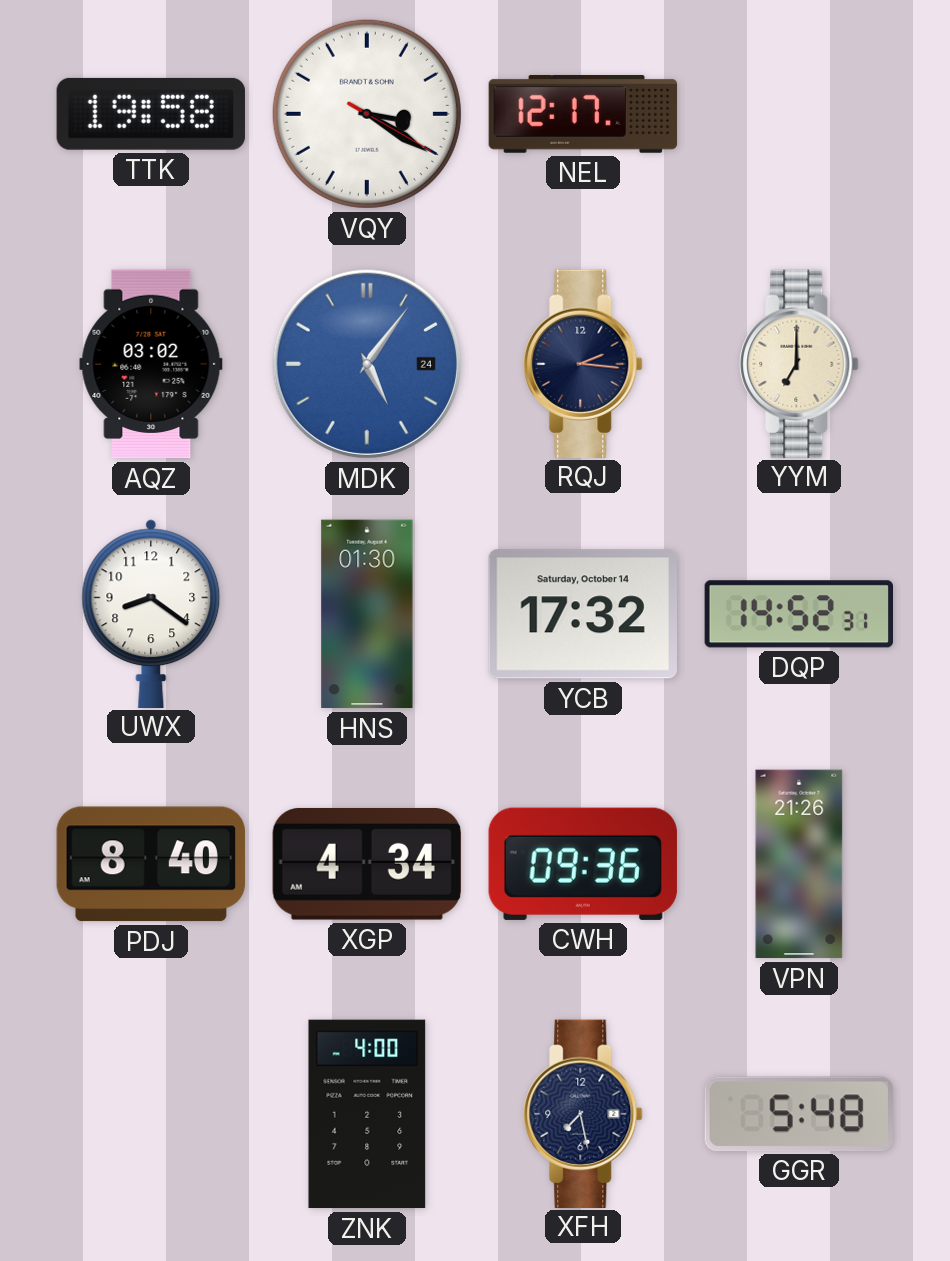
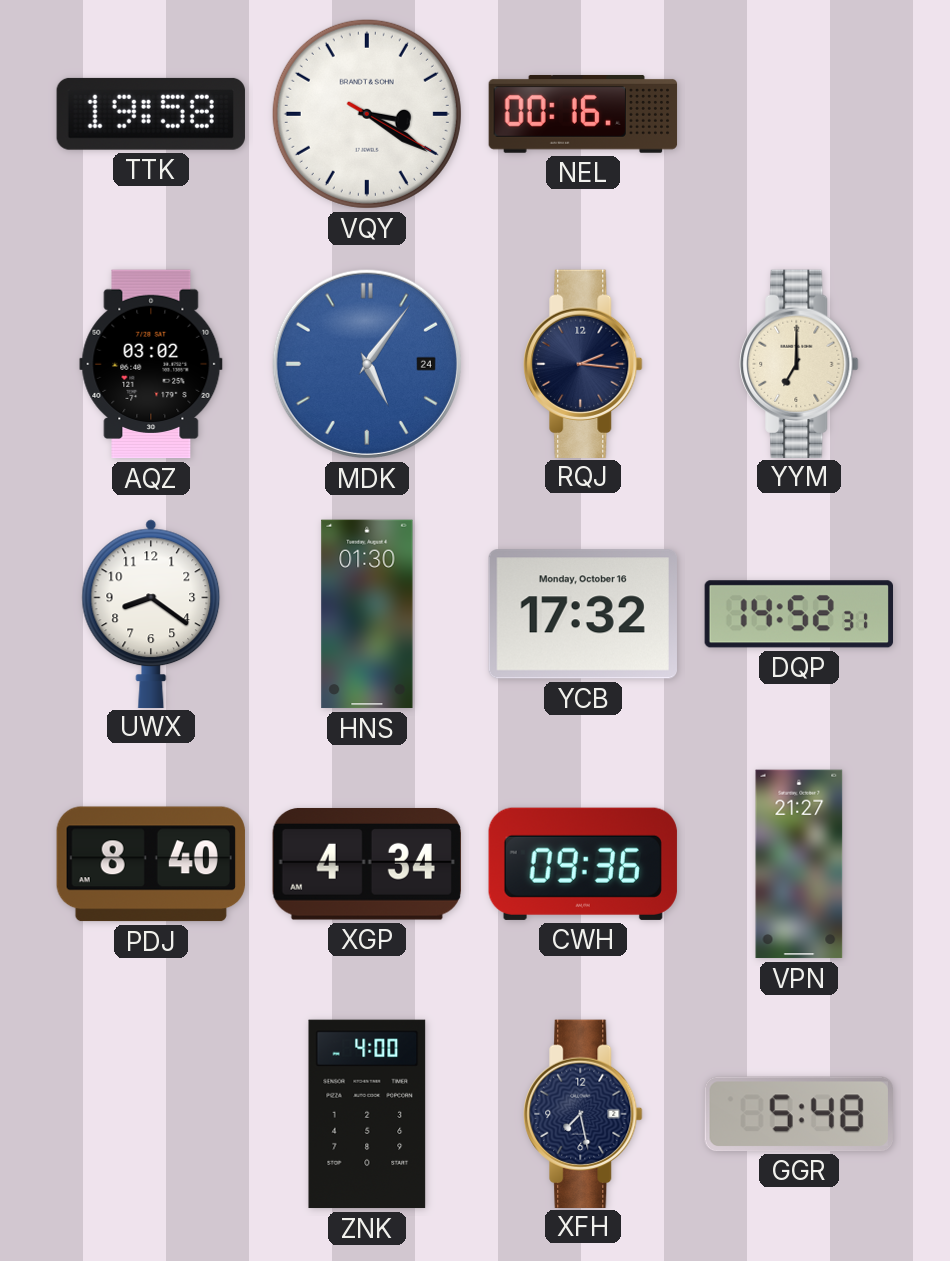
NEL: 12:17 -> 00:16
YCB date: Saturday, October 14 -> Monday, October 16
VPN: 21:26 -> 21:27
